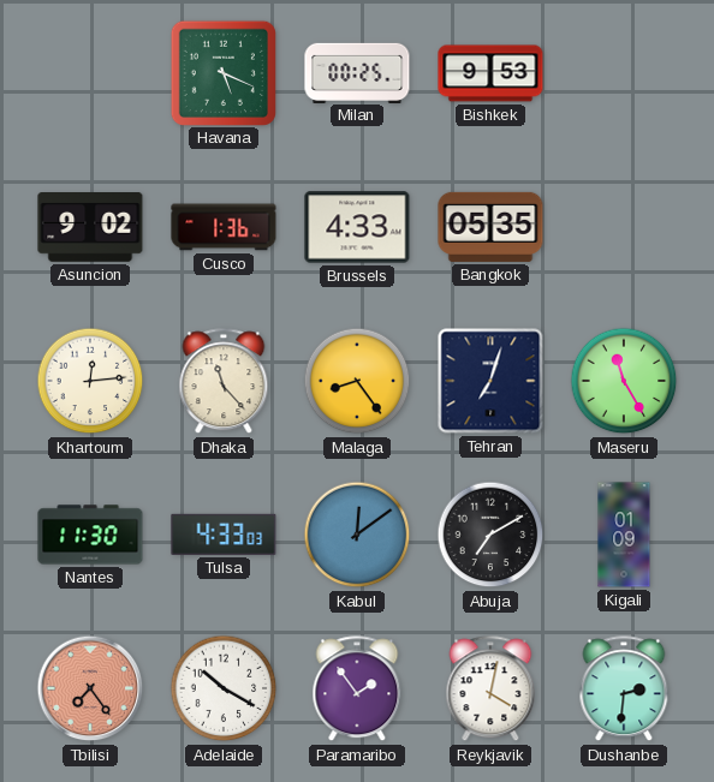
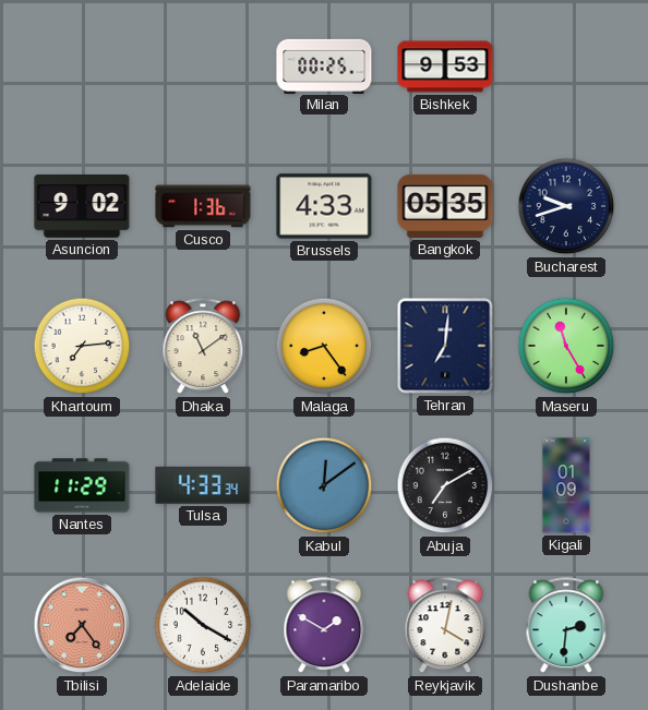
Havana: 5:19 -> none
Bucharest: none -> 9:42
Khartoum: 12:14 -> 7:14
Dhaka: 11:23 -> 11:09
Tehran: 7:03 -> 7:01
Nantes: 11:30 -> 11:29
Tulsa: 4:33:03 -> 4:33:34
Paramaribo: 1:54 -> 1:50
